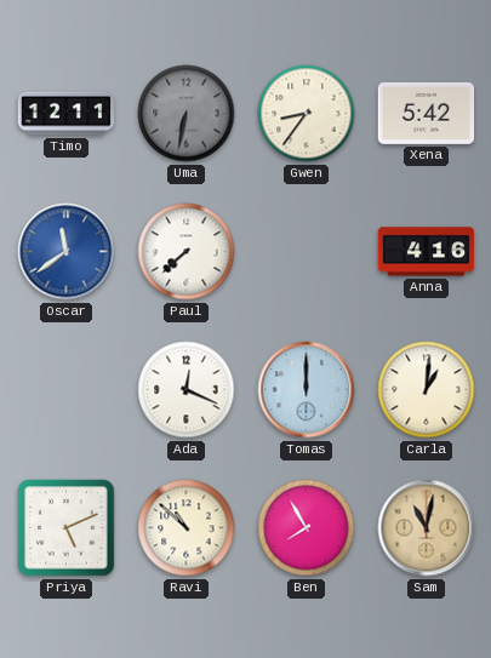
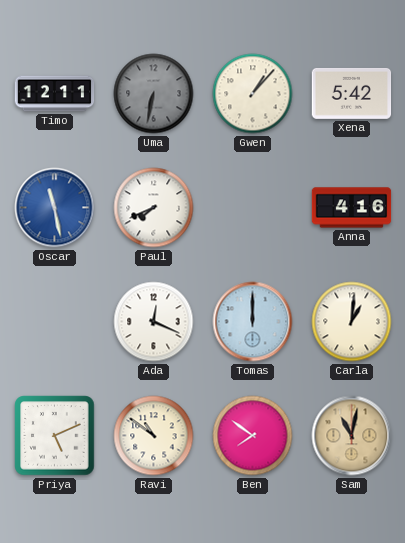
Gwen: 8:36 -> 1:07
Oscar: 11:39 -> 11:28
Paul: 7:38 -> 7:41
Ravi: 10:52 -> 10:51
Ben: 7:55 -> 7:51
